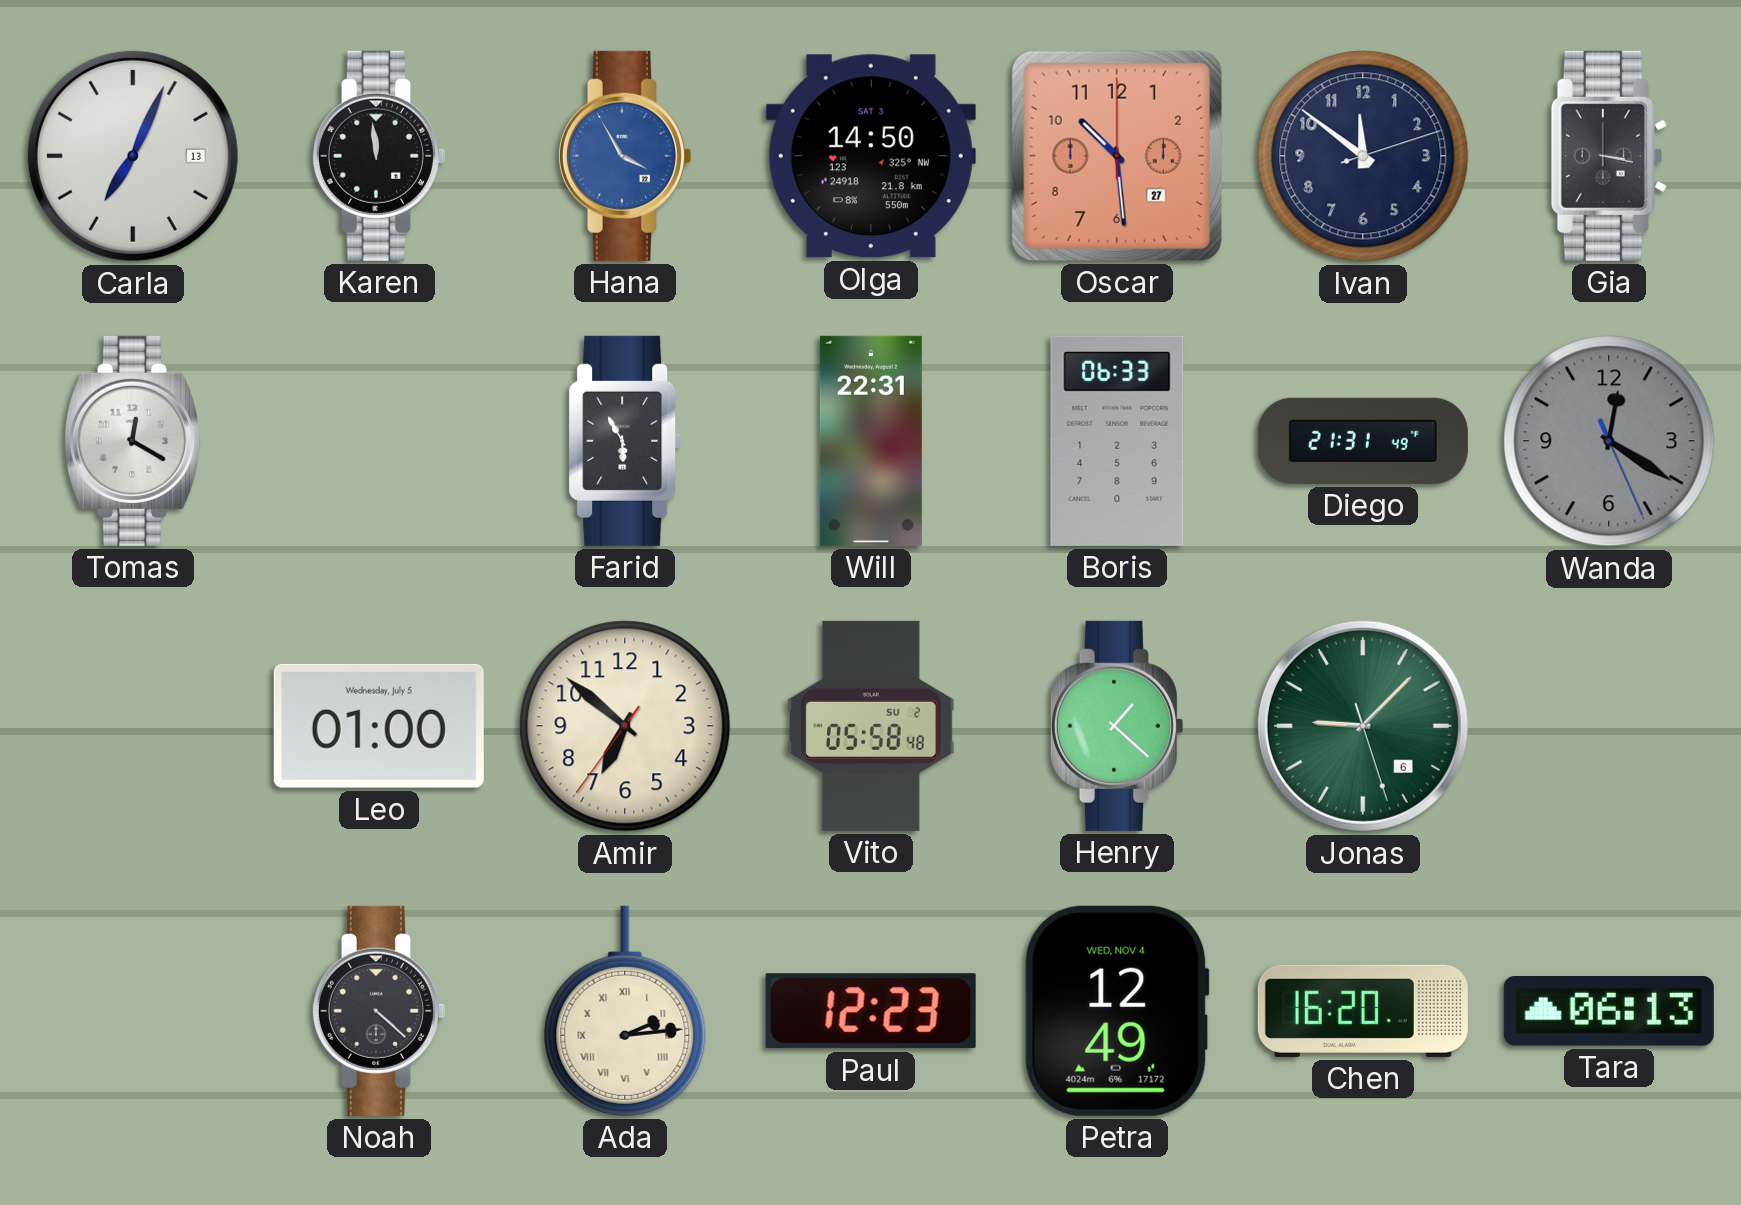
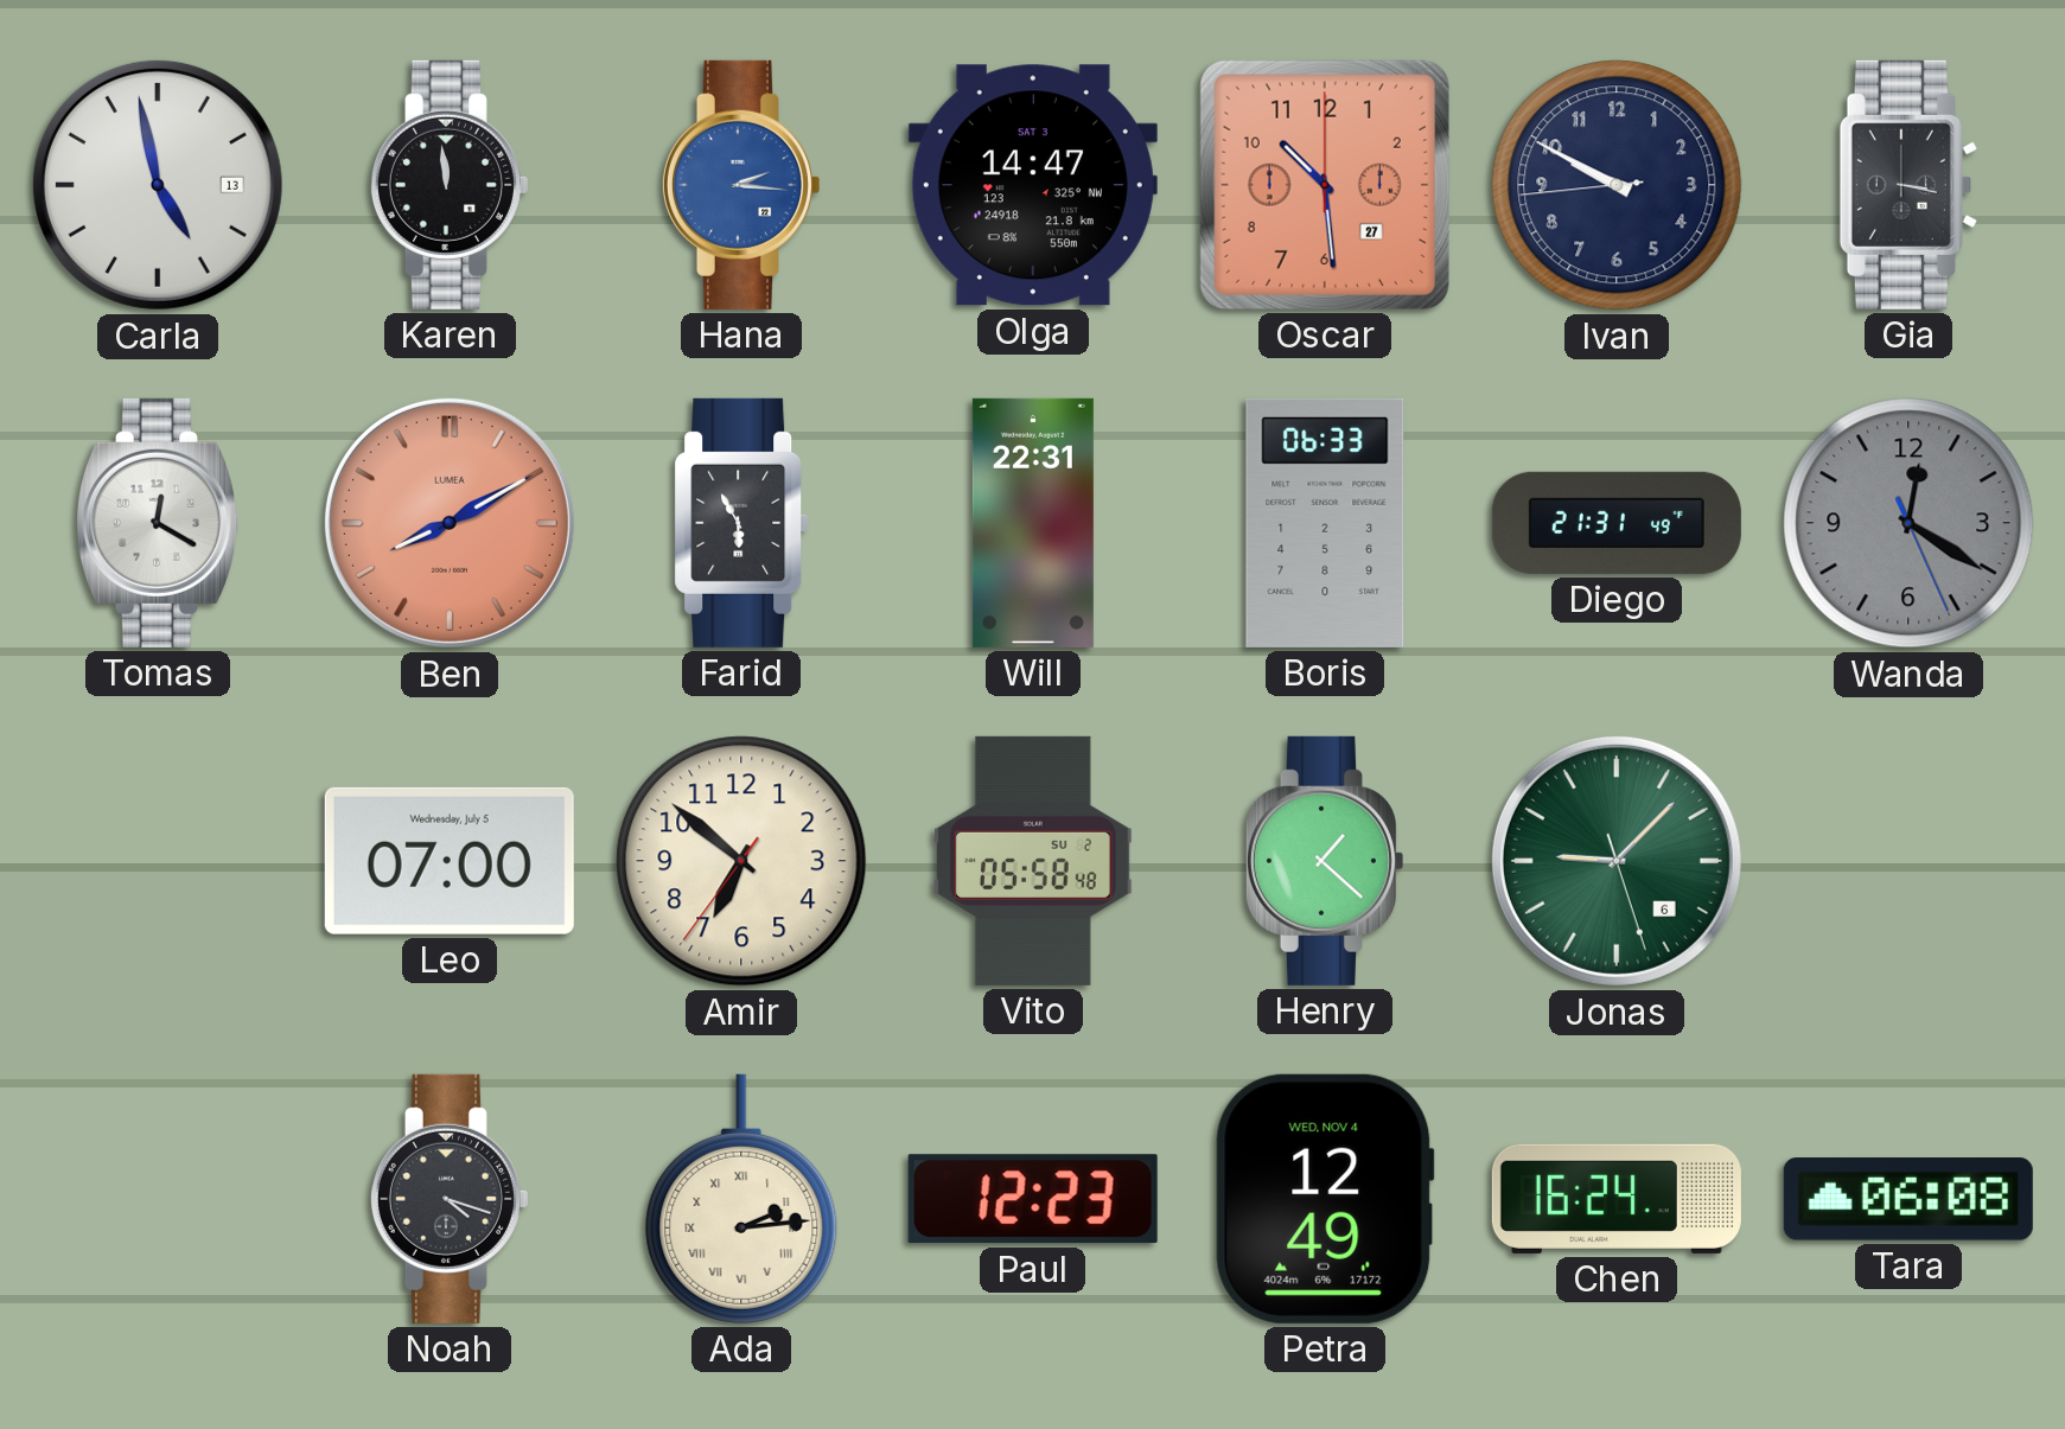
Carla: 7:04 -> 4:58
Hana: 3:55 -> 2:16
Olga: 14:50 -> 14:47
Ivan: 11:51 -> 9:49
Ben: none -> 8:10
Leo: 01:00 -> 07:00
Noah: 4:22 -> 4:18
Chen: 16:20 -> 16:24
Tara: 06:13 -> 06:08
